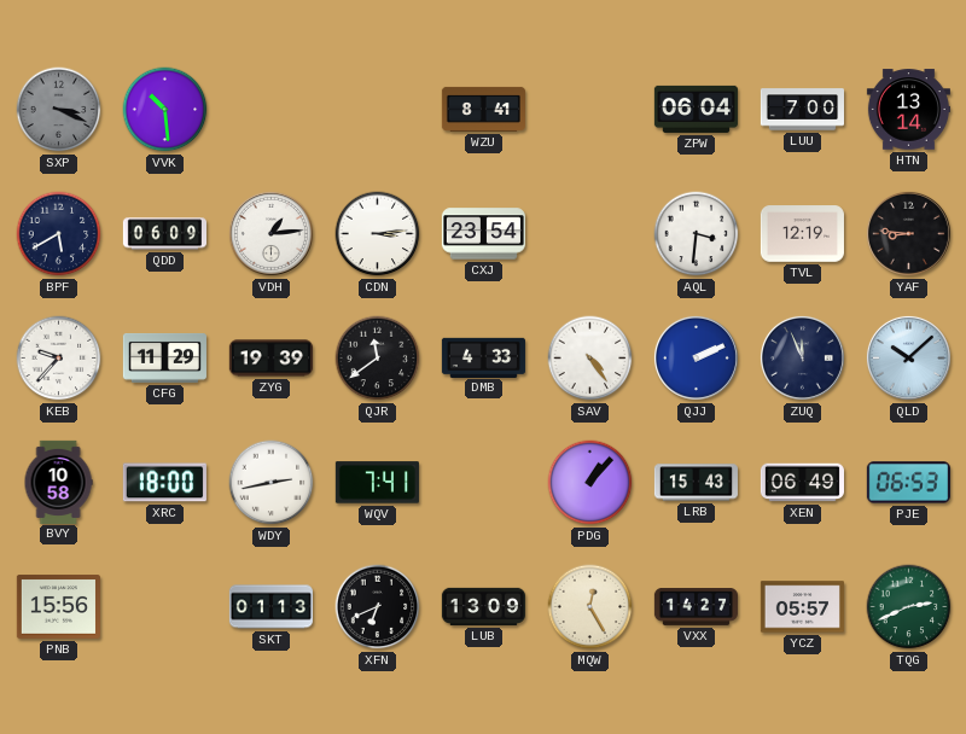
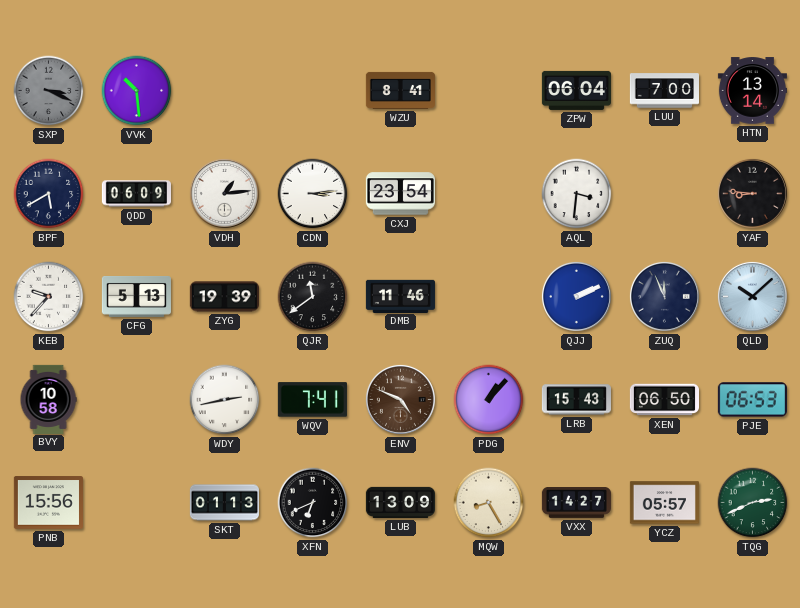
TVL: 12:19 -> none
CFG: 11:29 -> 5:13
DMB: 4:33 -> 11:46
SAV: 4:24 -> none
XRC: 18:00 -> none
ENV: none -> 4:49
XEN: 06:49 -> 06:50
MQW: 12:25 -> 8:25
